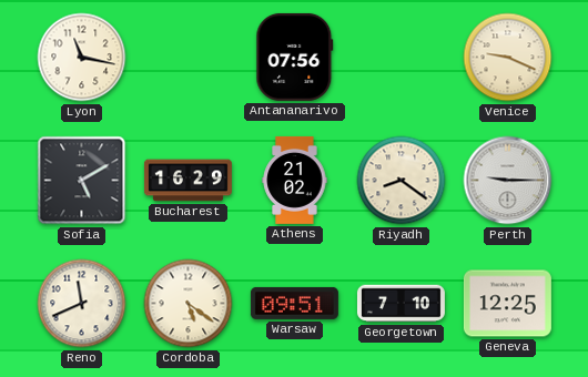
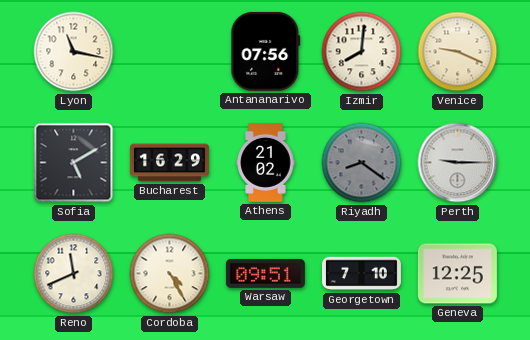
Izmir: none -> 8:01
Riyadh dial: cream -> grey
Cordoba: 5:21 -> 4:25
